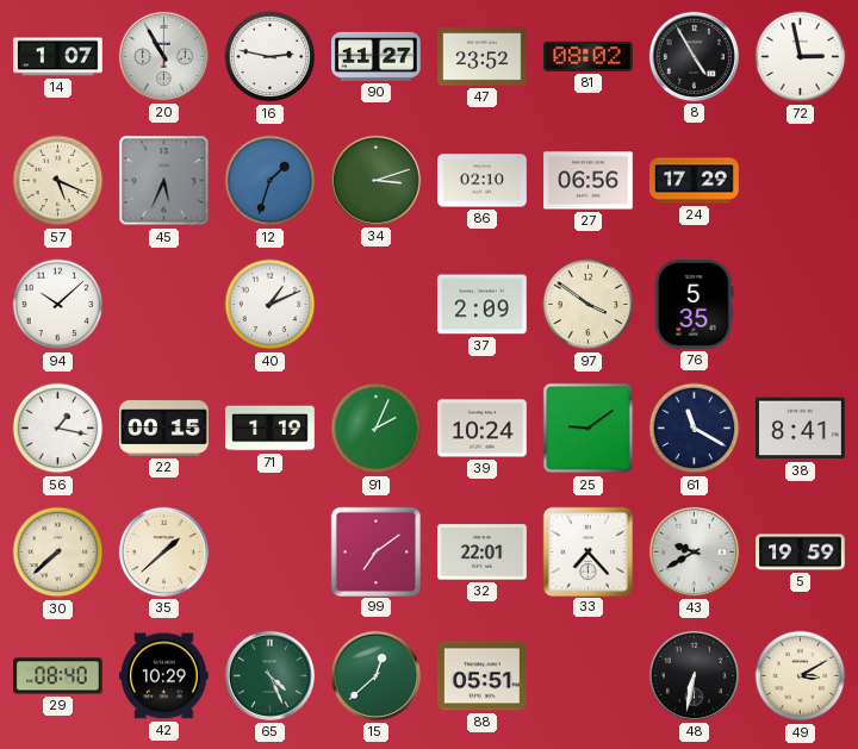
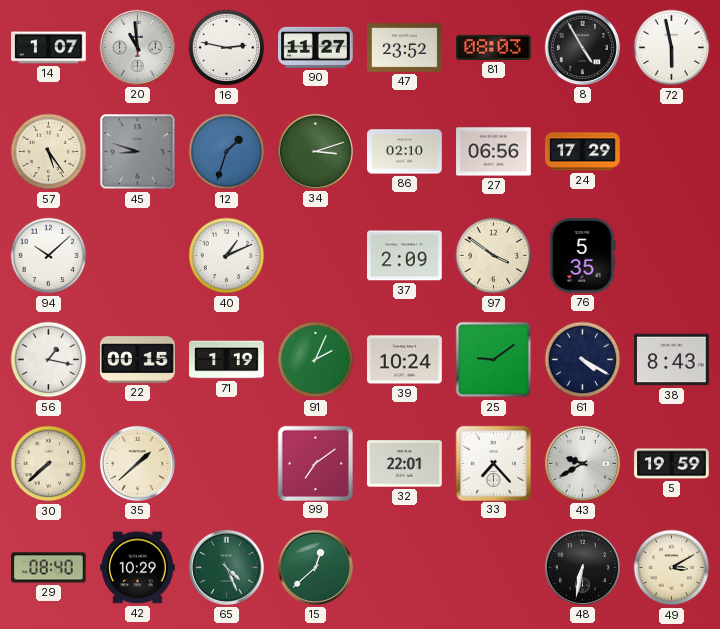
20: 10:55 -> 10:59
81: 08:02 -> 08:03
72: 2:58 -> 5:58
57: 5:19 -> 5:24
45: 5:34 -> 8:48
61: 11:20 -> 4:20
38: 8:41 -> 8:43
88: 05:51 -> none
